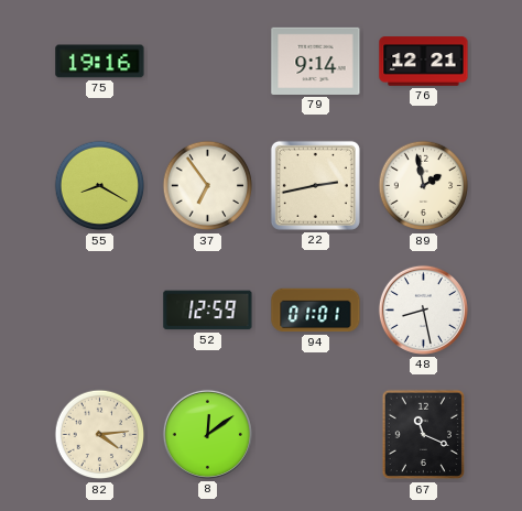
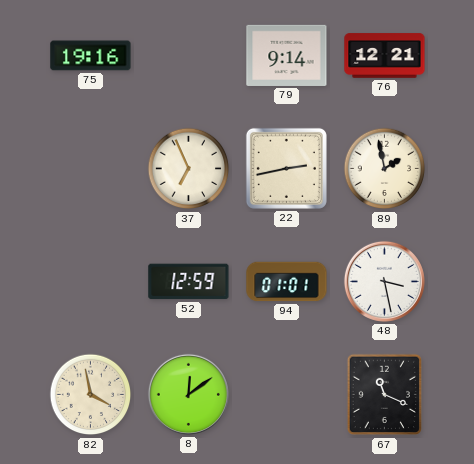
55: 8:20 -> none
37: 6:54 -> 6:56
48: 8:28 -> 3:28
82: 4:14 -> 3:58
